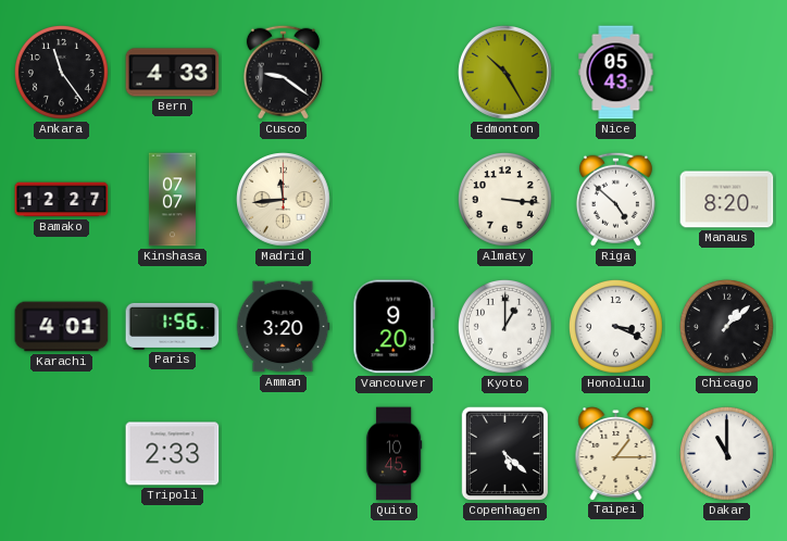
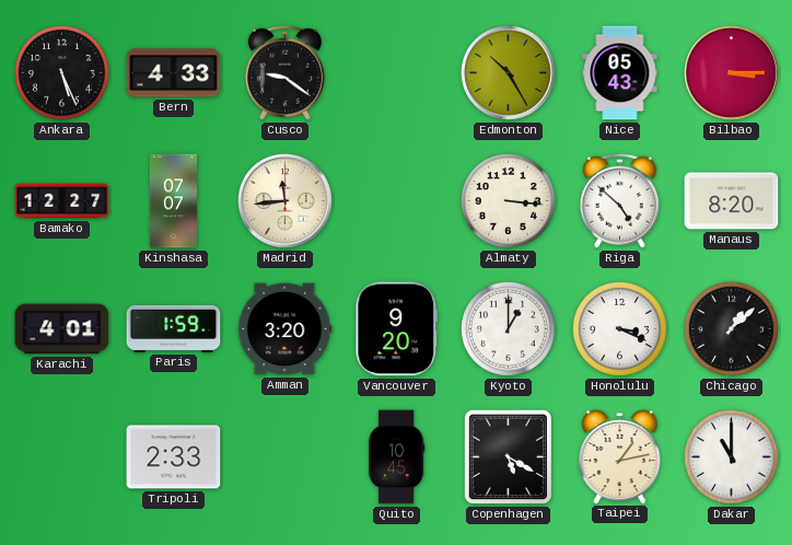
Ankara: 11:24 -> 5:26
Bilbao: none -> 3:15
Paris: 1:56 -> 1:59
Copenhagen: 5:22 -> 5:20
Taipei: 1:15 -> 1:13
